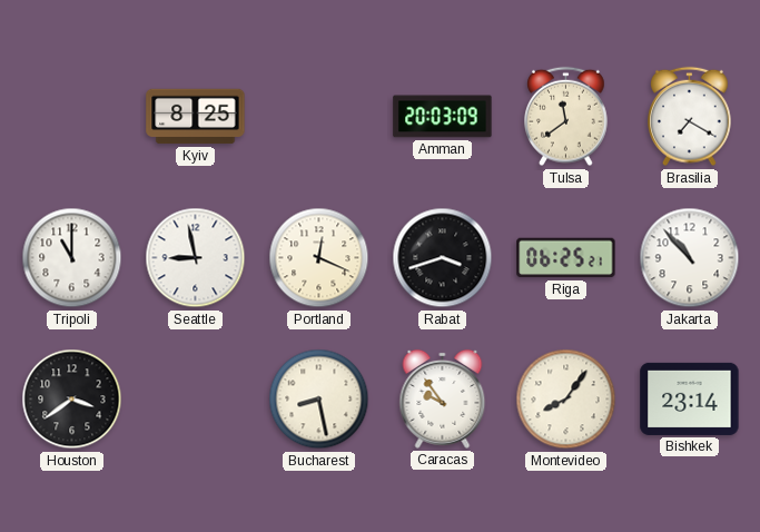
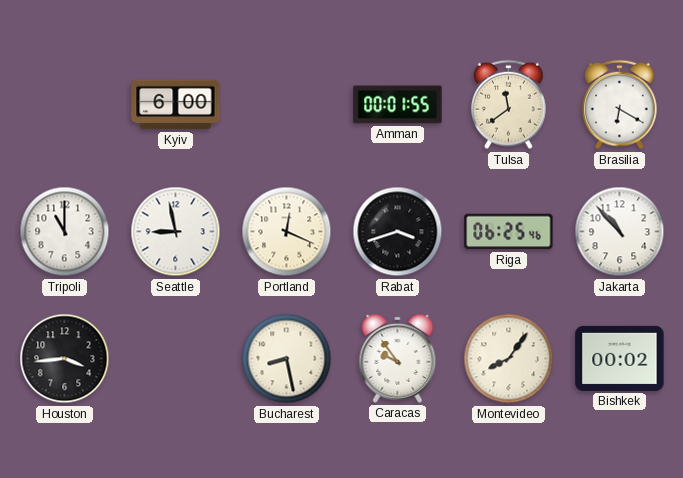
Kyiv: 8:25 -> 6:00
Amman: 20:03 -> 00:01
Brasilia: 7:20 -> 6:20
Riga: 06:25:21 -> 06:25:46
Houston: 3:39 -> 3:44
Bishkek: 23:14 -> 00:02
